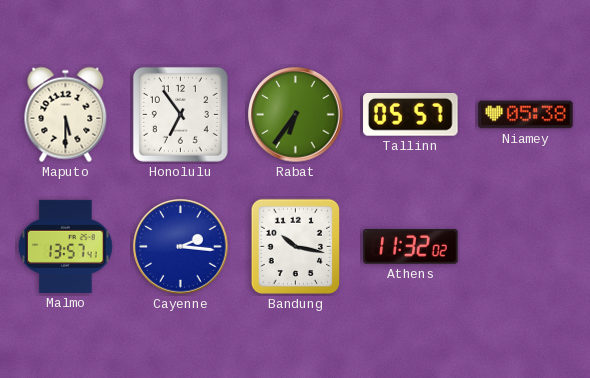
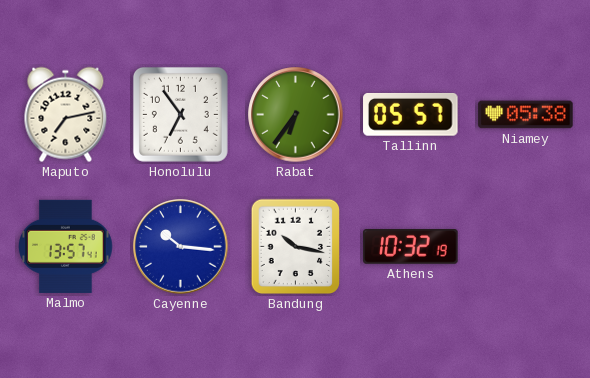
Maputo: 5:30 -> 7:13
Cayenne: 2:16 -> 10:16
Athens: 11:32 -> 10:32
